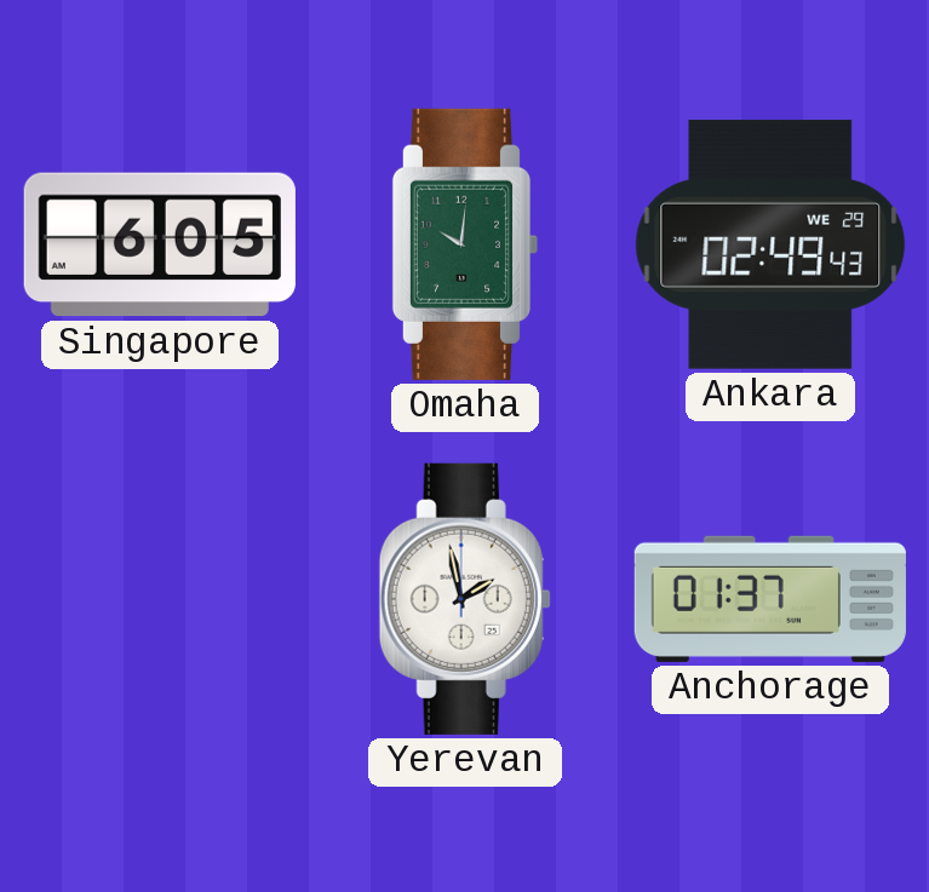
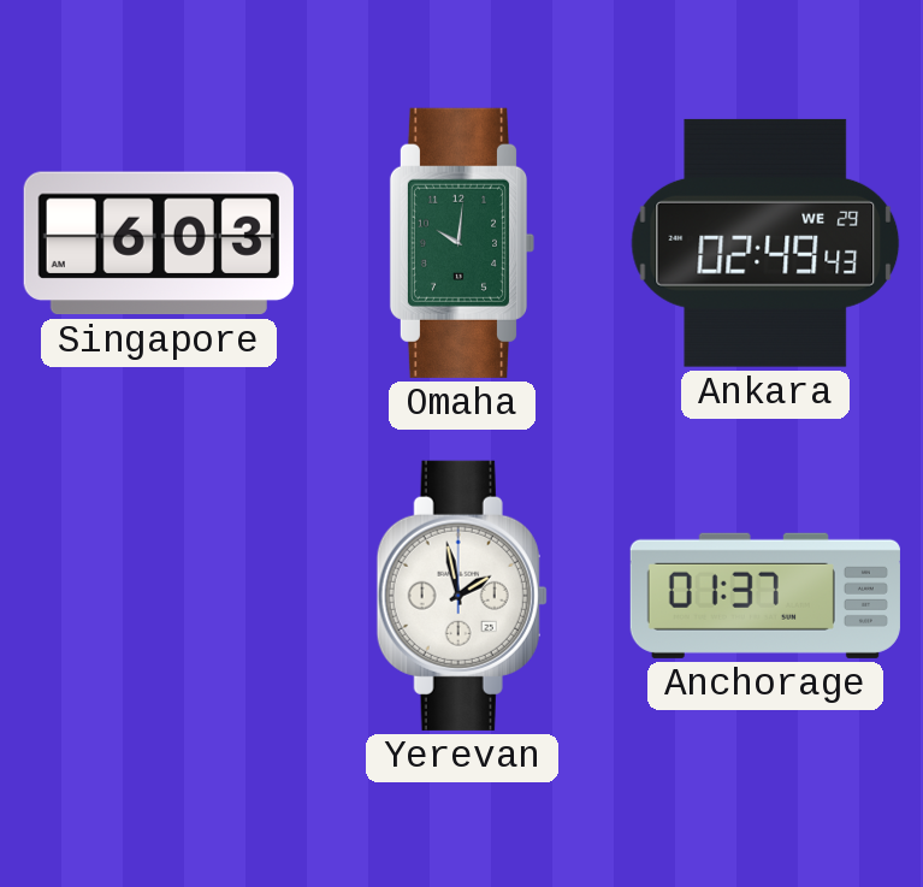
Singapore: 6:05 -> 6:03
